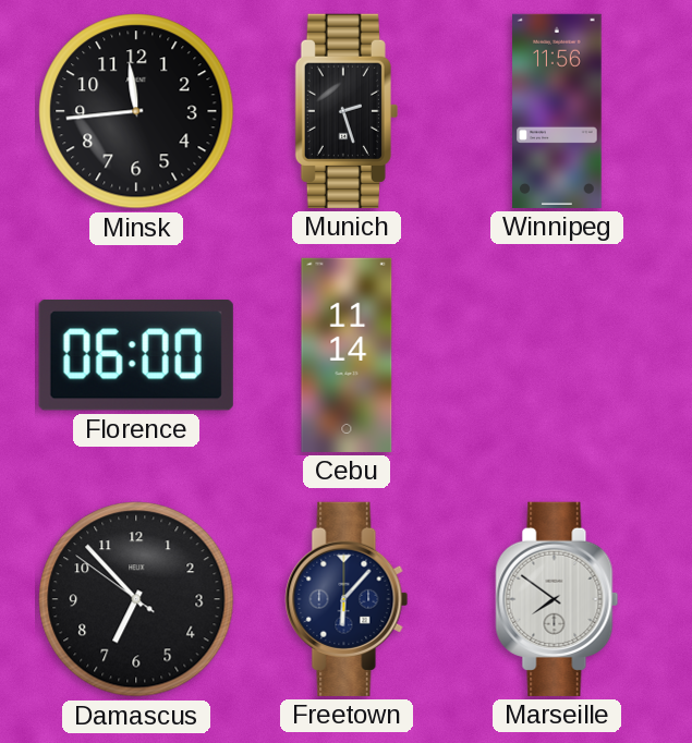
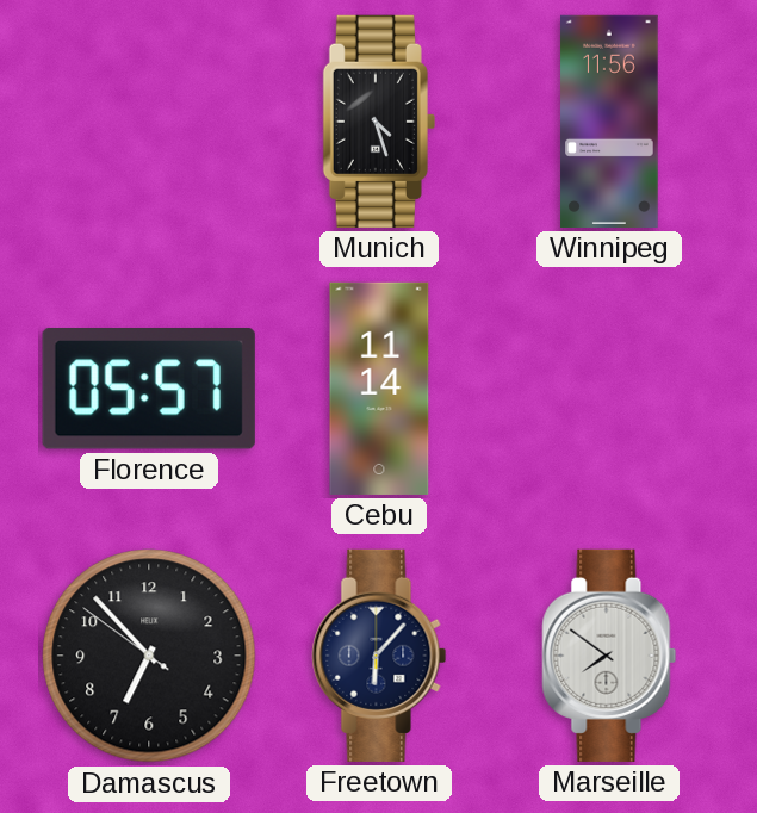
Minsk: 11:44 -> none
Munich: 2:27 -> 4:27
Florence: 06:00 -> 05:57
